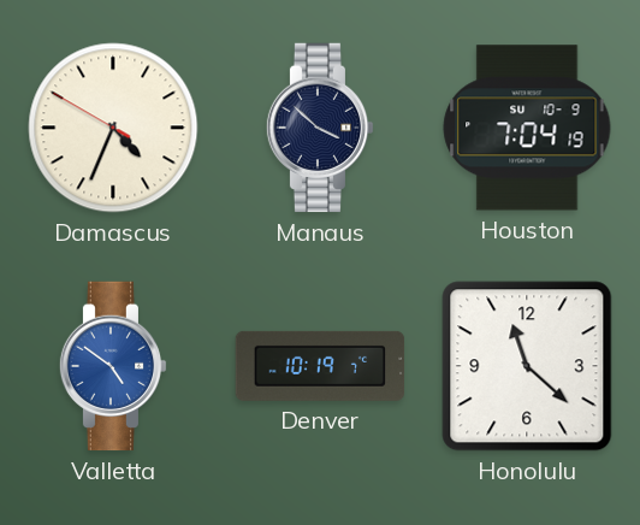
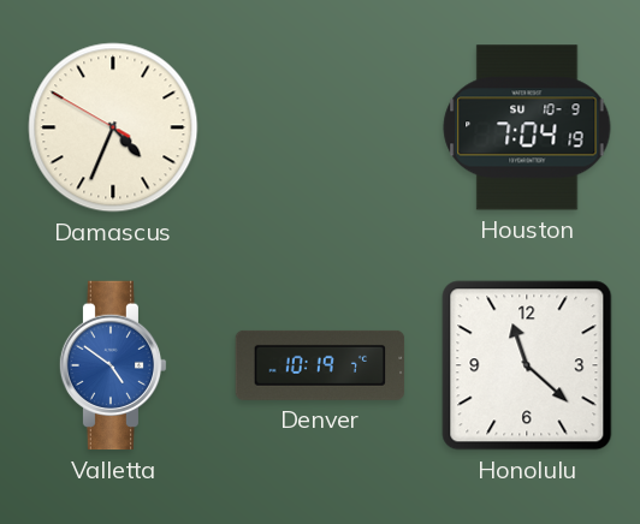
Manaus: 3:52 -> none
